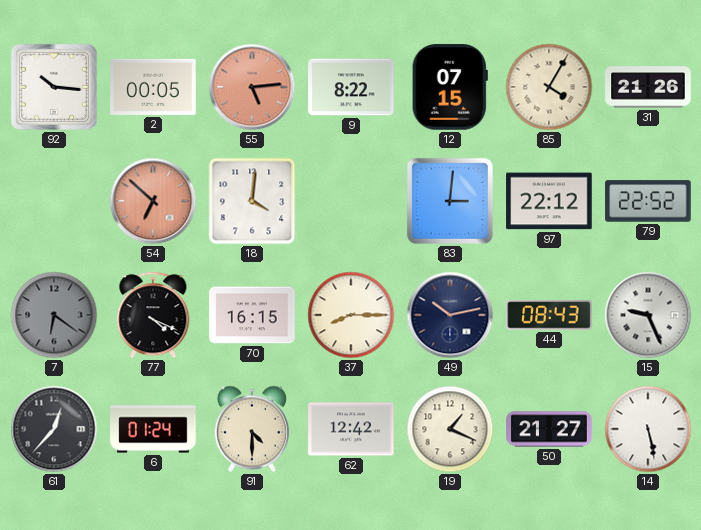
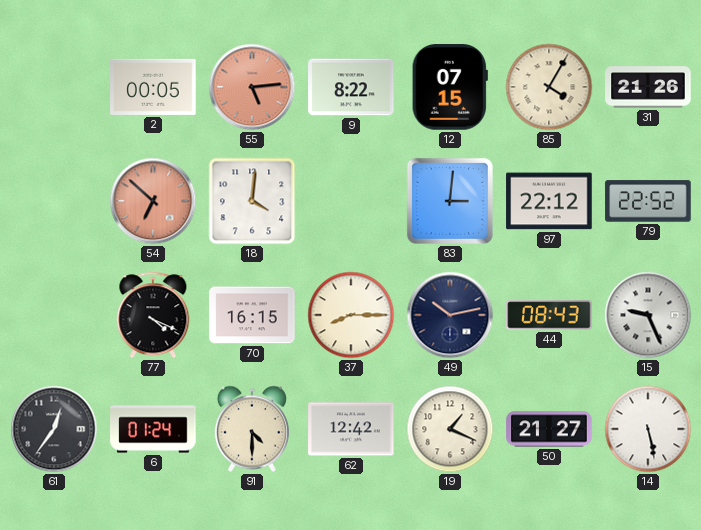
92: 10:16 -> none
7: 6:21 -> none
61: 12:37 -> 12:36
